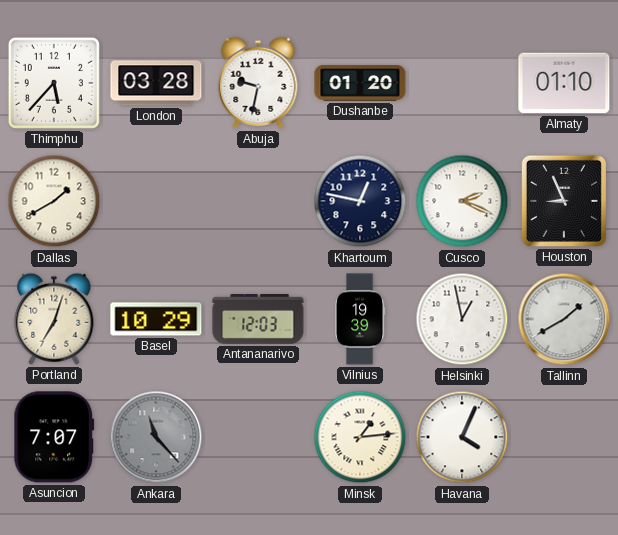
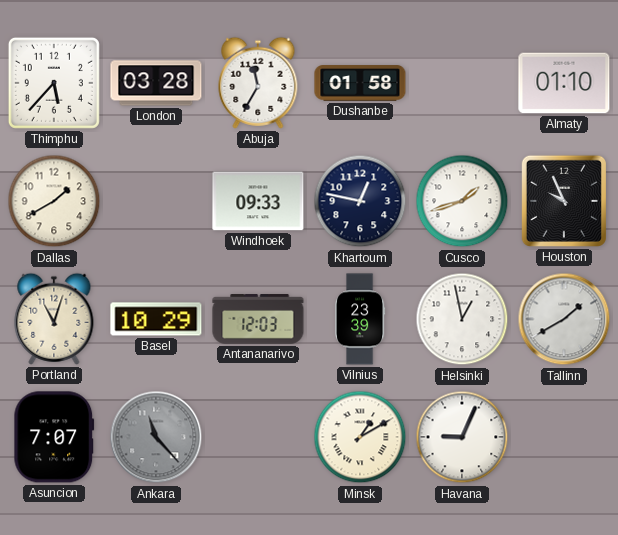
Abuja: 9:32 -> 11:35
Dushanbe: 01:20 -> 01:58
Windhoek: none -> 09:33
Cusco: 2:19 -> 1:42
Houston: 8:56 -> 9:56
Portland: 7:03 -> 11:03
Vilnius: 19:39 -> 23:39
Minsk: 1:14 -> 1:10
Havana: 4:04 -> 9:04
